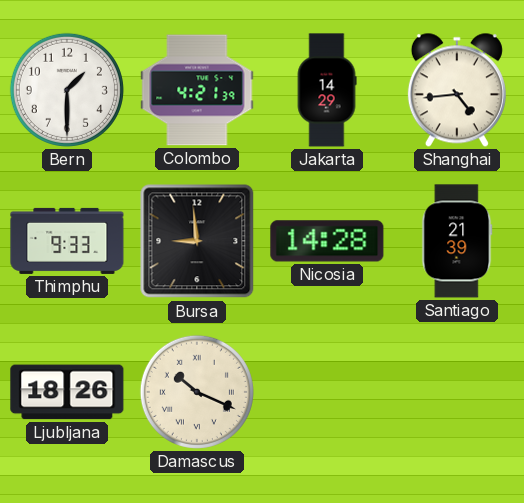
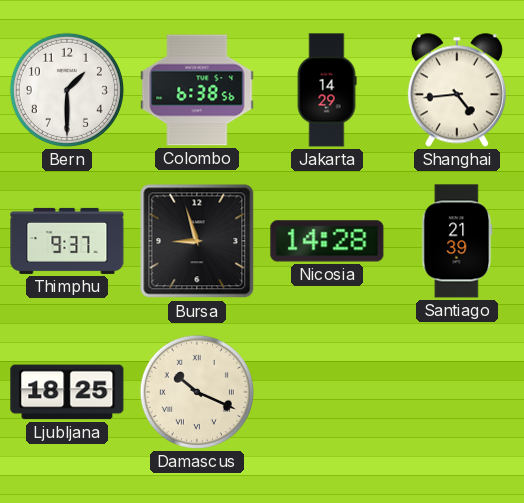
Colombo: 4:21 -> 6:38
Thimphu: 9:33 -> 9:37
Bursa: 8:59 -> 8:57
Ljubljana: 18:26 -> 18:25
